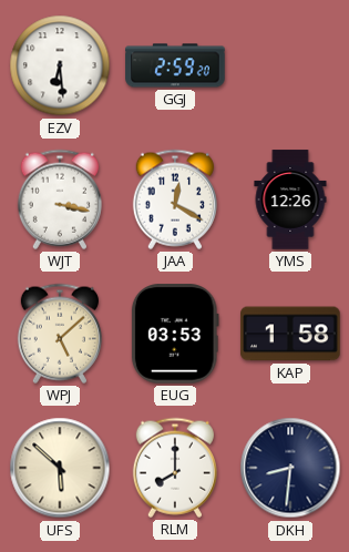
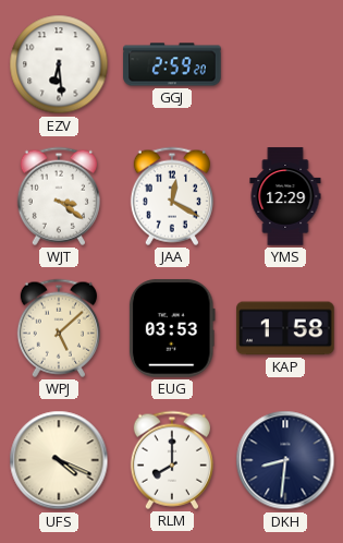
WJT: 3:17 -> 3:21
YMS: 12:26 -> 12:29
UFS: 5:52 -> 4:19
